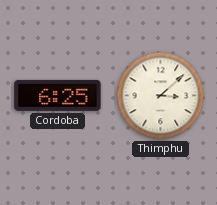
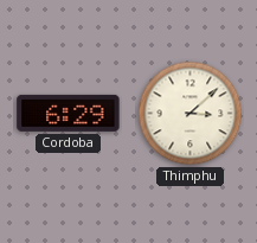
Cordoba: 6:25 -> 6:29
